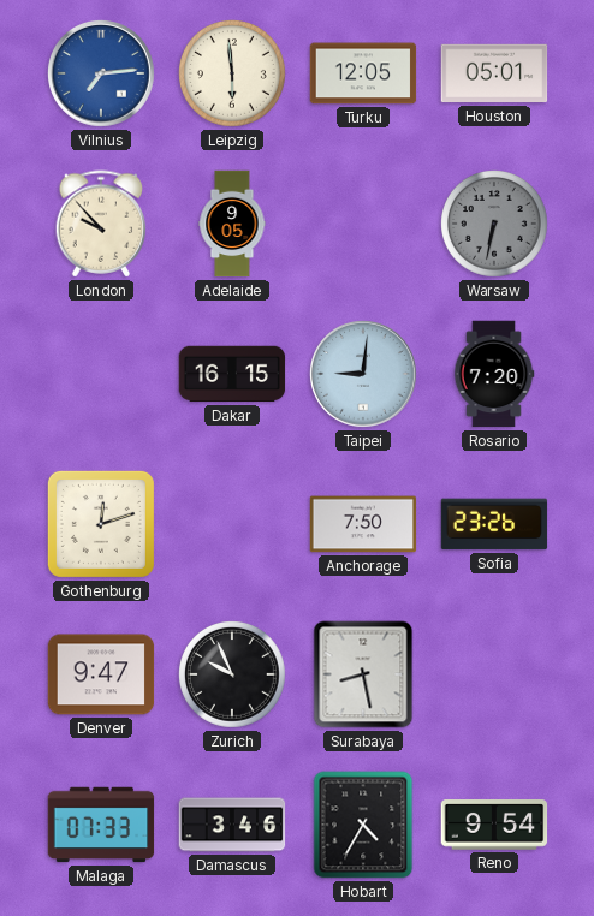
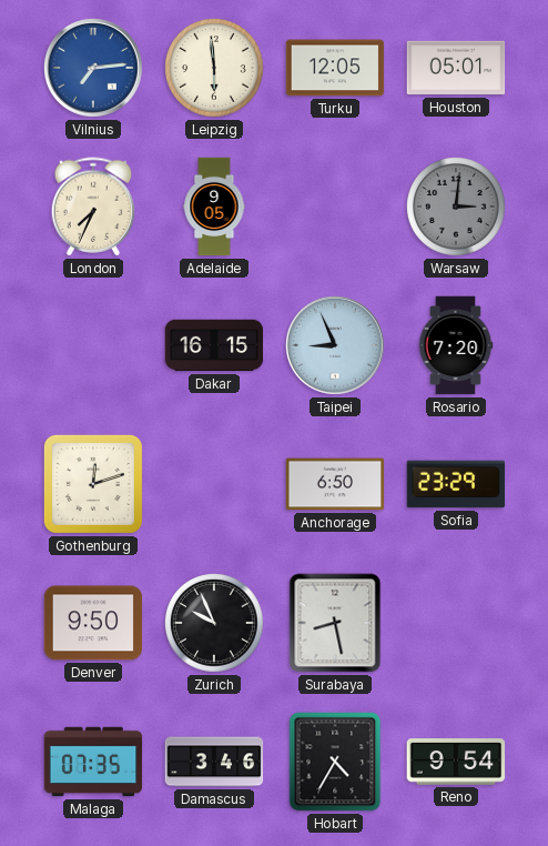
London: 9:53 -> 7:34
Warsaw: 6:32 -> 3:01
Taipei: 9:01 -> 8:56
Anchorage: 7:50 -> 6:50
Sofia: 23:26 -> 23:29
Denver: 9:47 -> 9:50
Malaga: 07:33 -> 07:35
